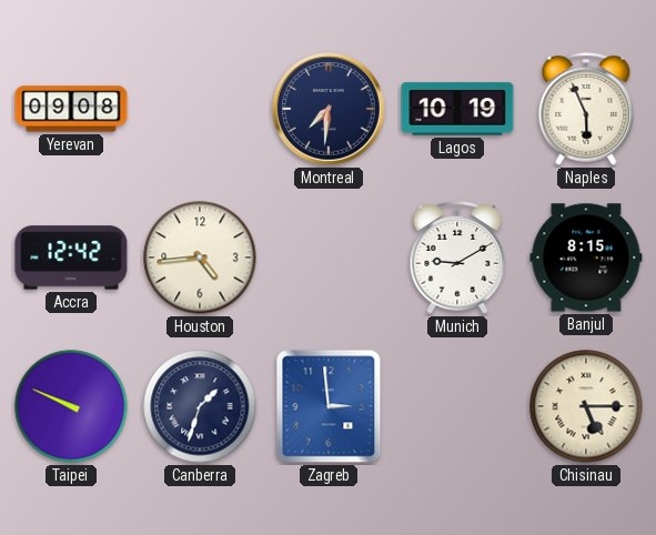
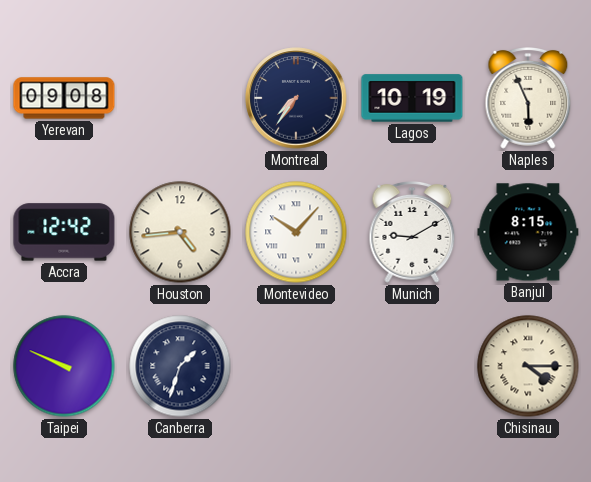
Montreal: 7:31 -> 7:36
Montevideo: none -> 10:07
Zagreb: 2:59 -> none
Chisinau: 5:15 -> 4:15
